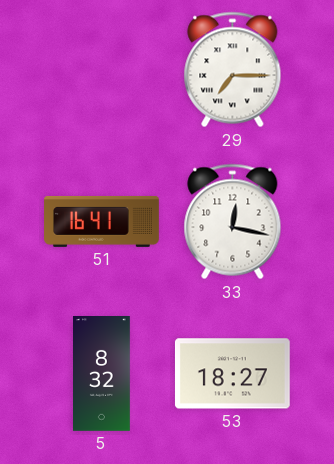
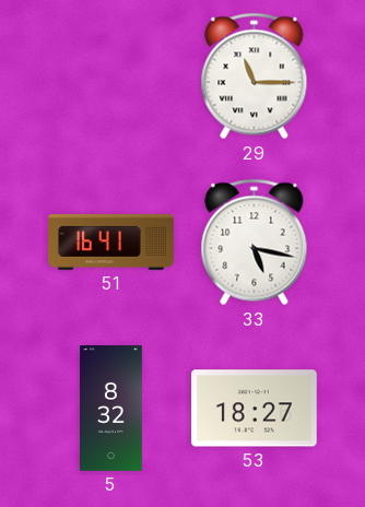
29: 7:15 -> 11:15
33: 12:17 -> 5:17
